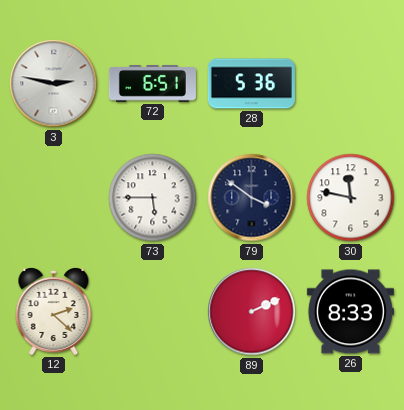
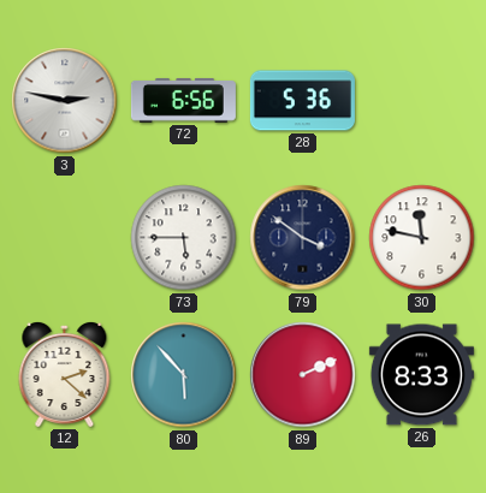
72: 6:51 -> 6:56
80: none -> 5:53
